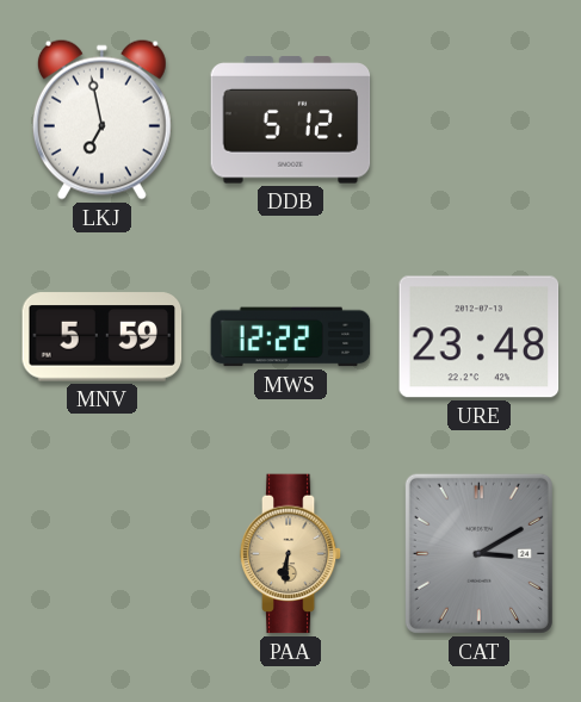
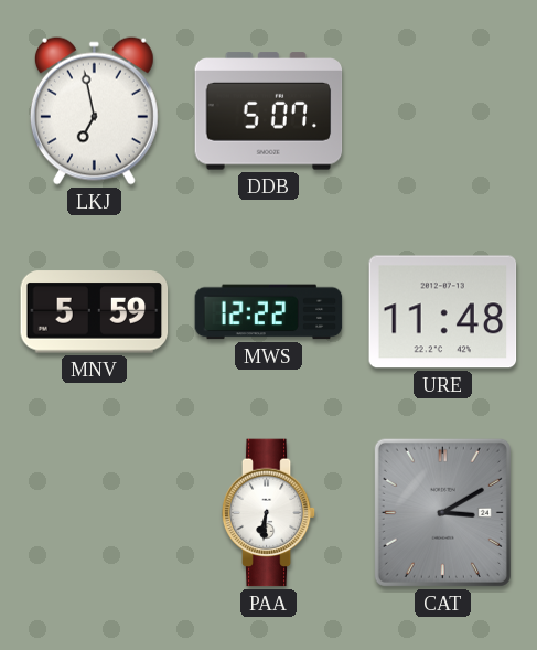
DDB: 5:12 -> 5:07
URE: 23:48 -> 11:48
PAA dial: champagne -> white
